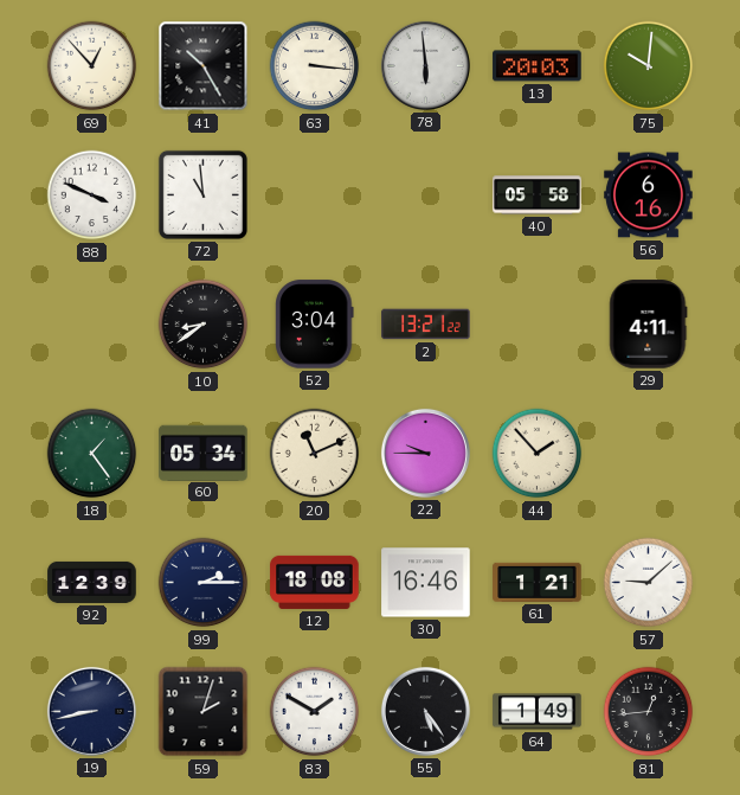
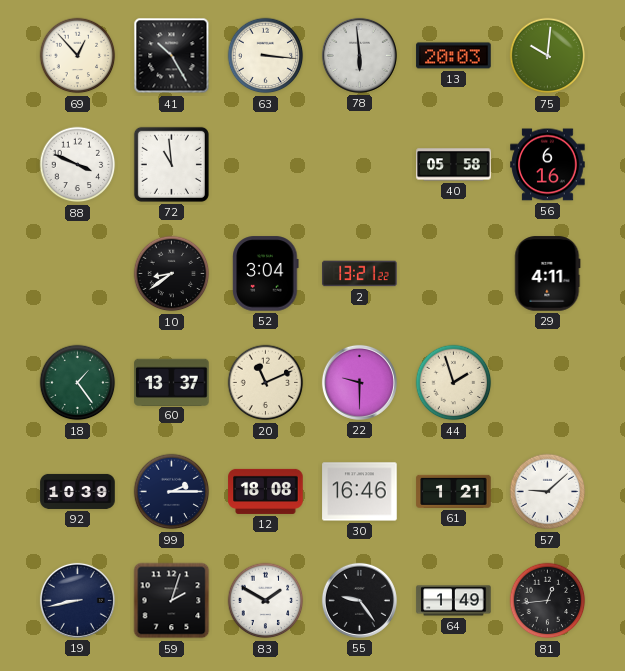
60: 05:34 -> 13:37
22: 9:45 -> 9:30
44: 1:53 -> 1:57
92: 12:39 -> 10:39
55: 5:24 -> 9:24
